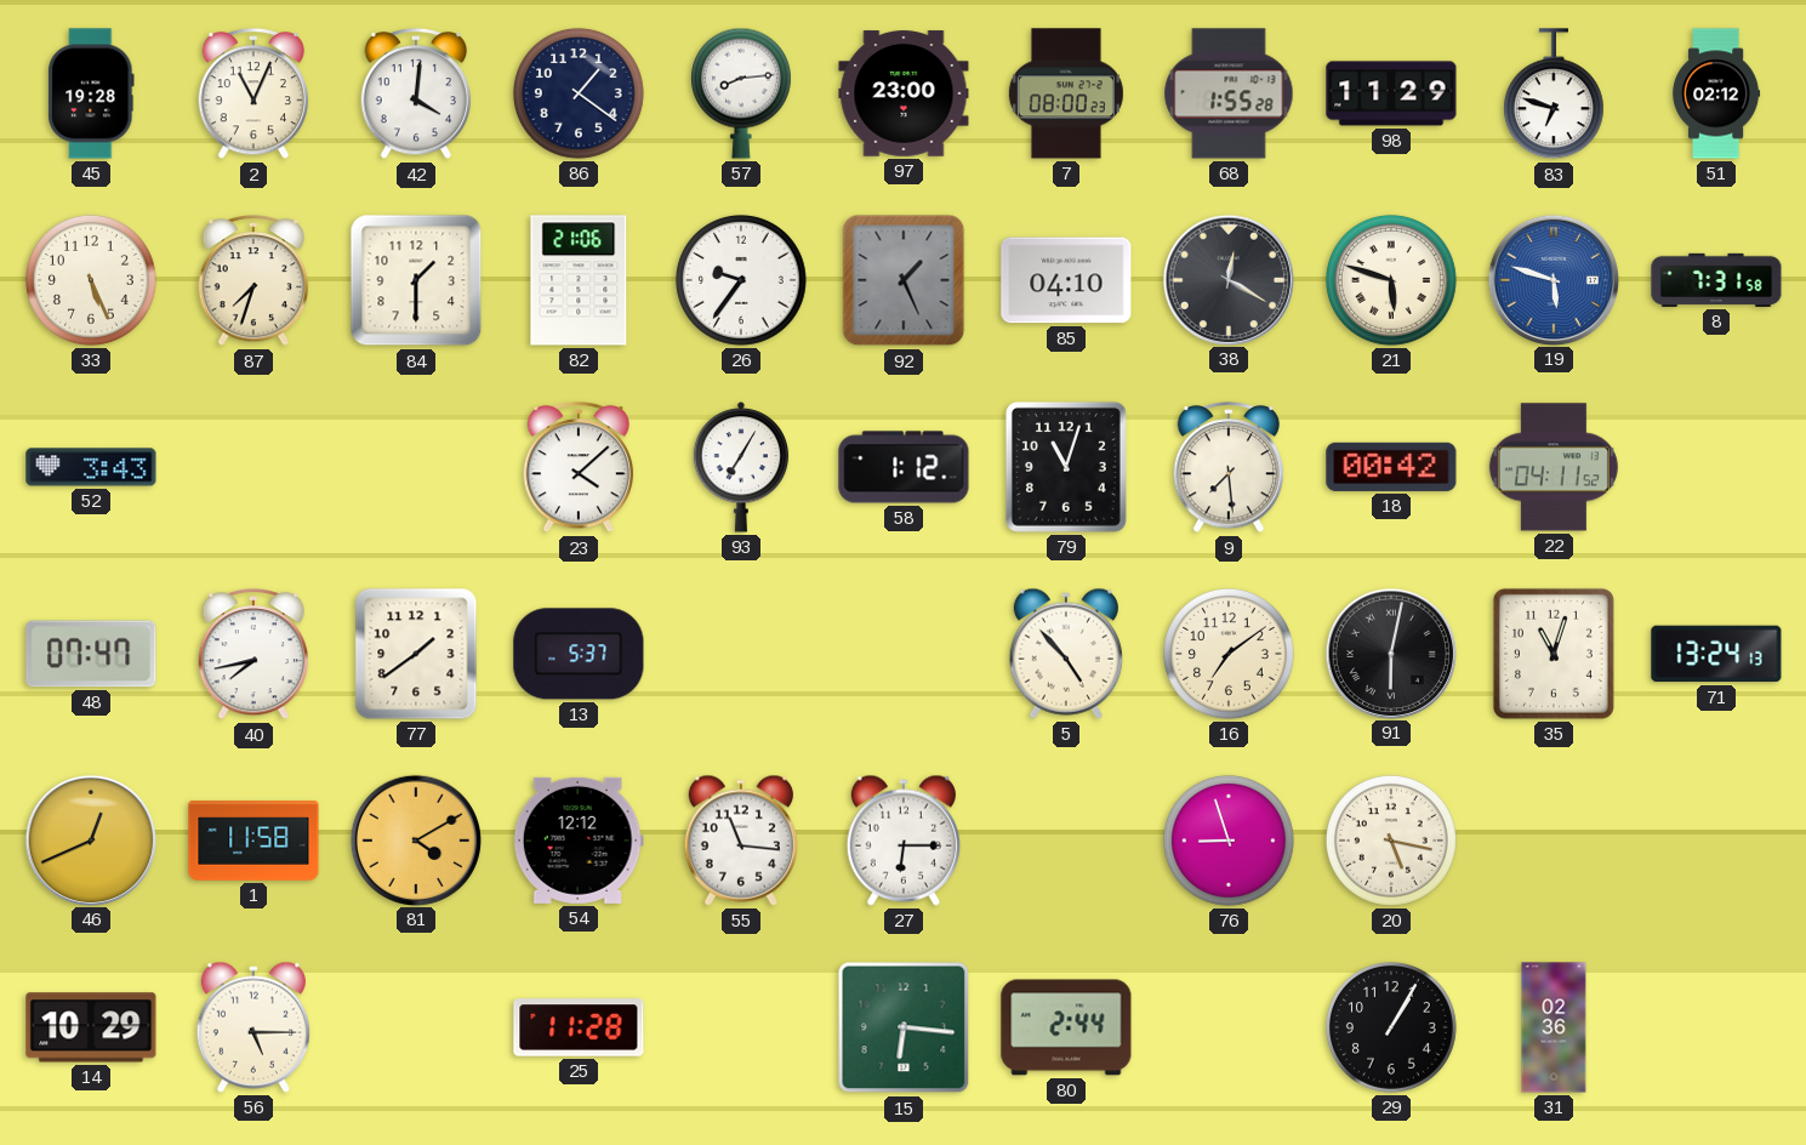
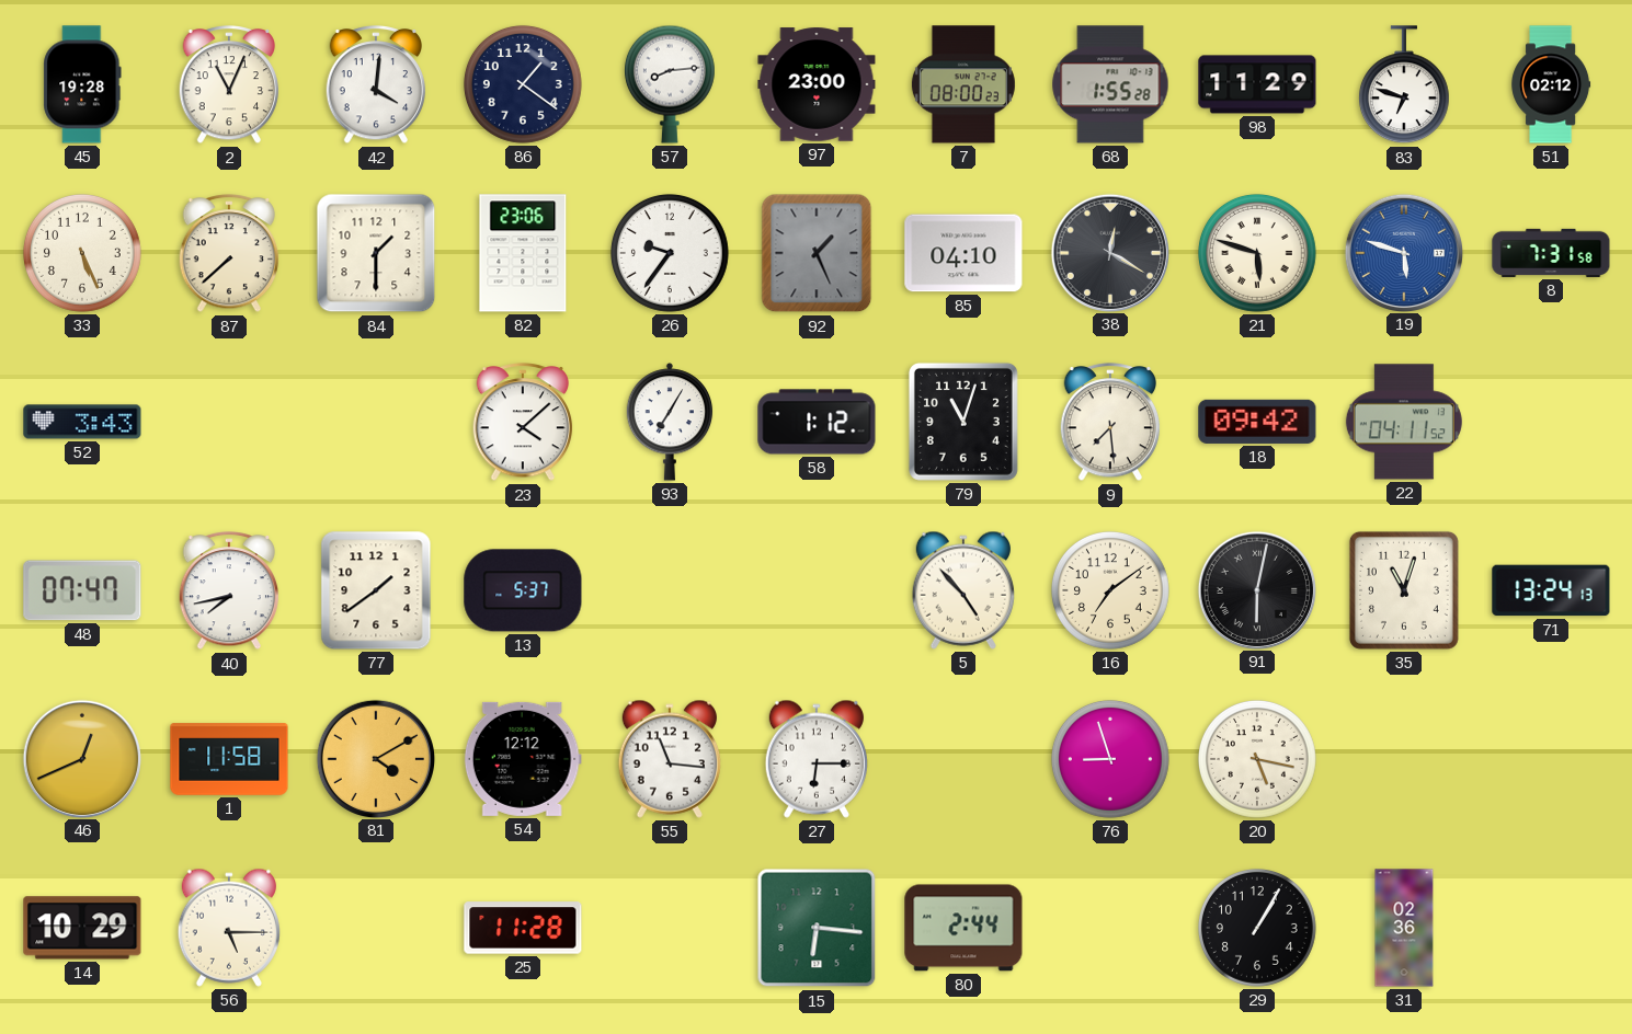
87: 7:33 -> 7:38
82: 21:06 -> 23:06
18: 00:42 -> 09:42
